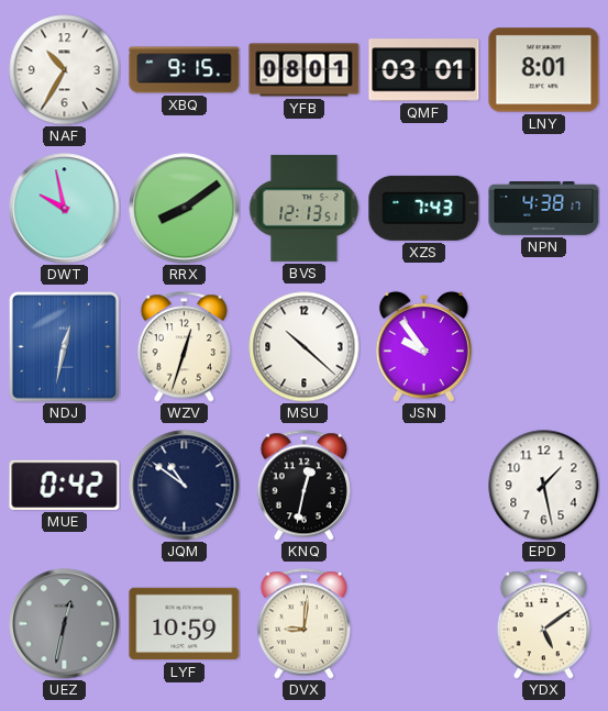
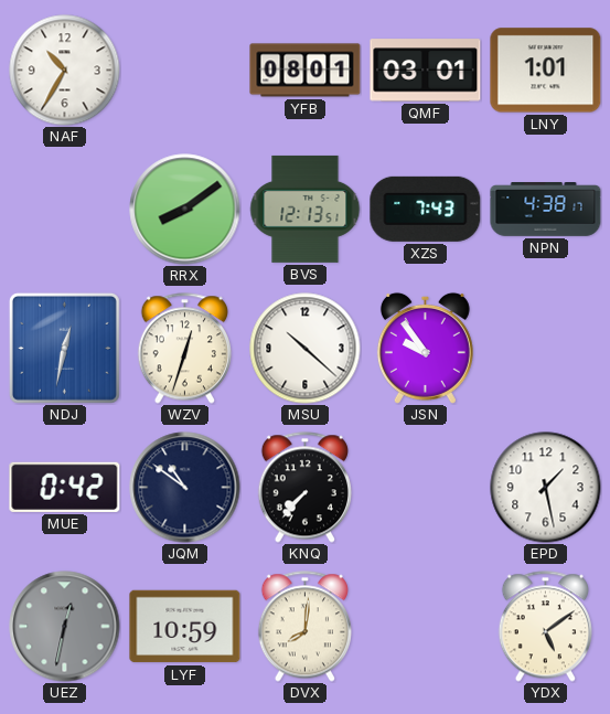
XBQ: 9:15 -> none
LNY: 8:01 -> 1:01
DWT: 9:58 -> none
KNQ: 12:32 -> 7:37
DVX: 9:01 -> 8:01
